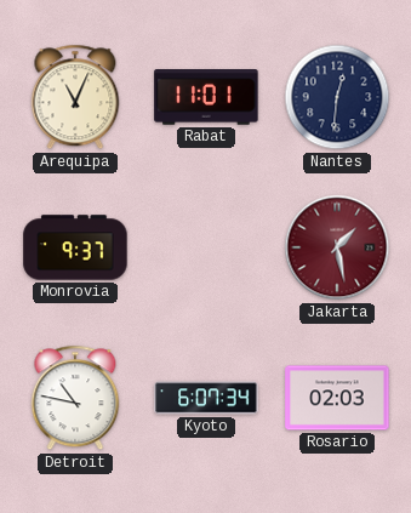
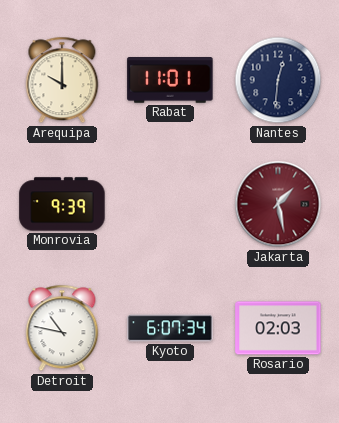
Arequipa: 11:04 -> 10:00
Monrovia: 9:37 -> 9:39
